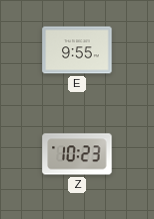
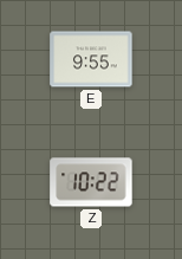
Z: 10:23 -> 10:22
